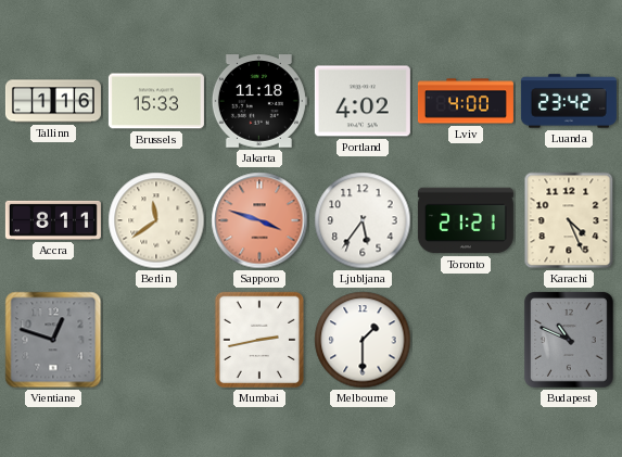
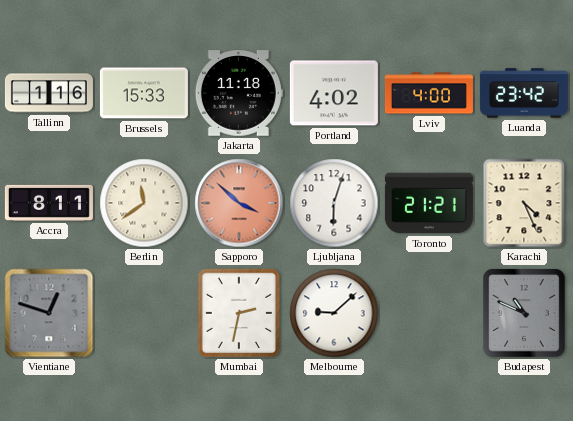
Sapporo: 3:48 -> 3:52
Ljubljana: 5:36 -> 6:03
Mumbai: 2:43 -> 2:32
Melbourne: 1:30 -> 9:08
